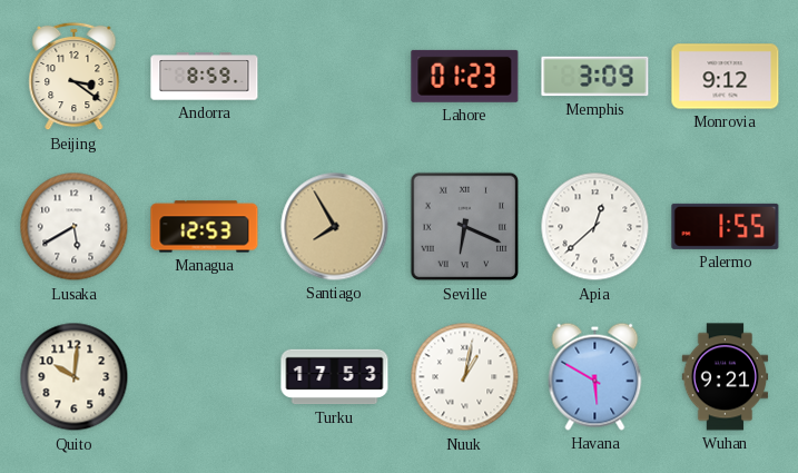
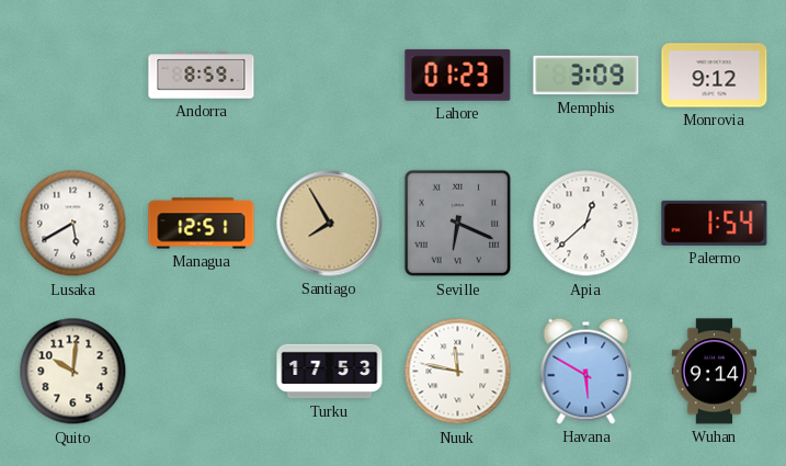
Beijing: 3:21 -> none
Managua: 12:53 -> 12:51
Palermo: 1:55 -> 1:54
Nuuk: 1:02 -> 11:47
Wuhan: 9:21 -> 9:14
